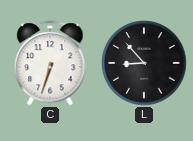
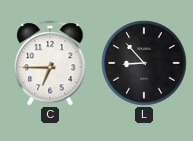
C: 6:33 -> 6:45
